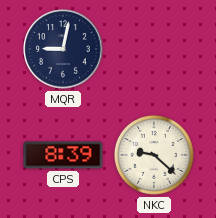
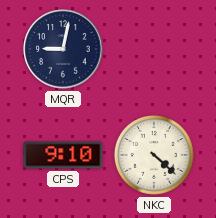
CPS: 8:39 -> 9:10
NKC: 9:22 -> 4:22
